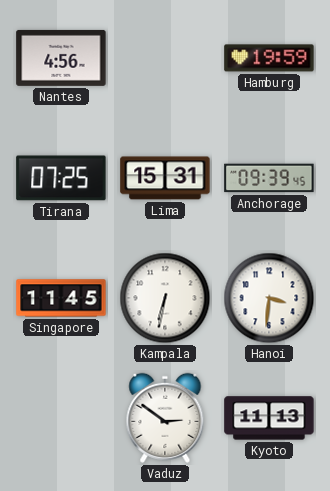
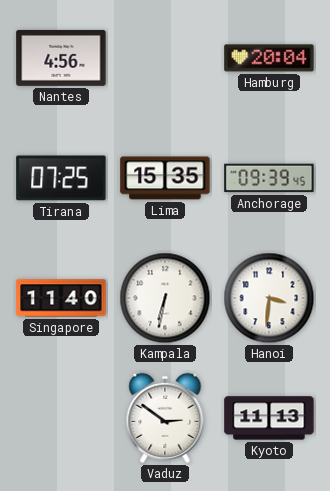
Hamburg: 19:59 -> 20:04
Lima: 15:31 -> 15:35
Singapore: 11:45 -> 11:40
